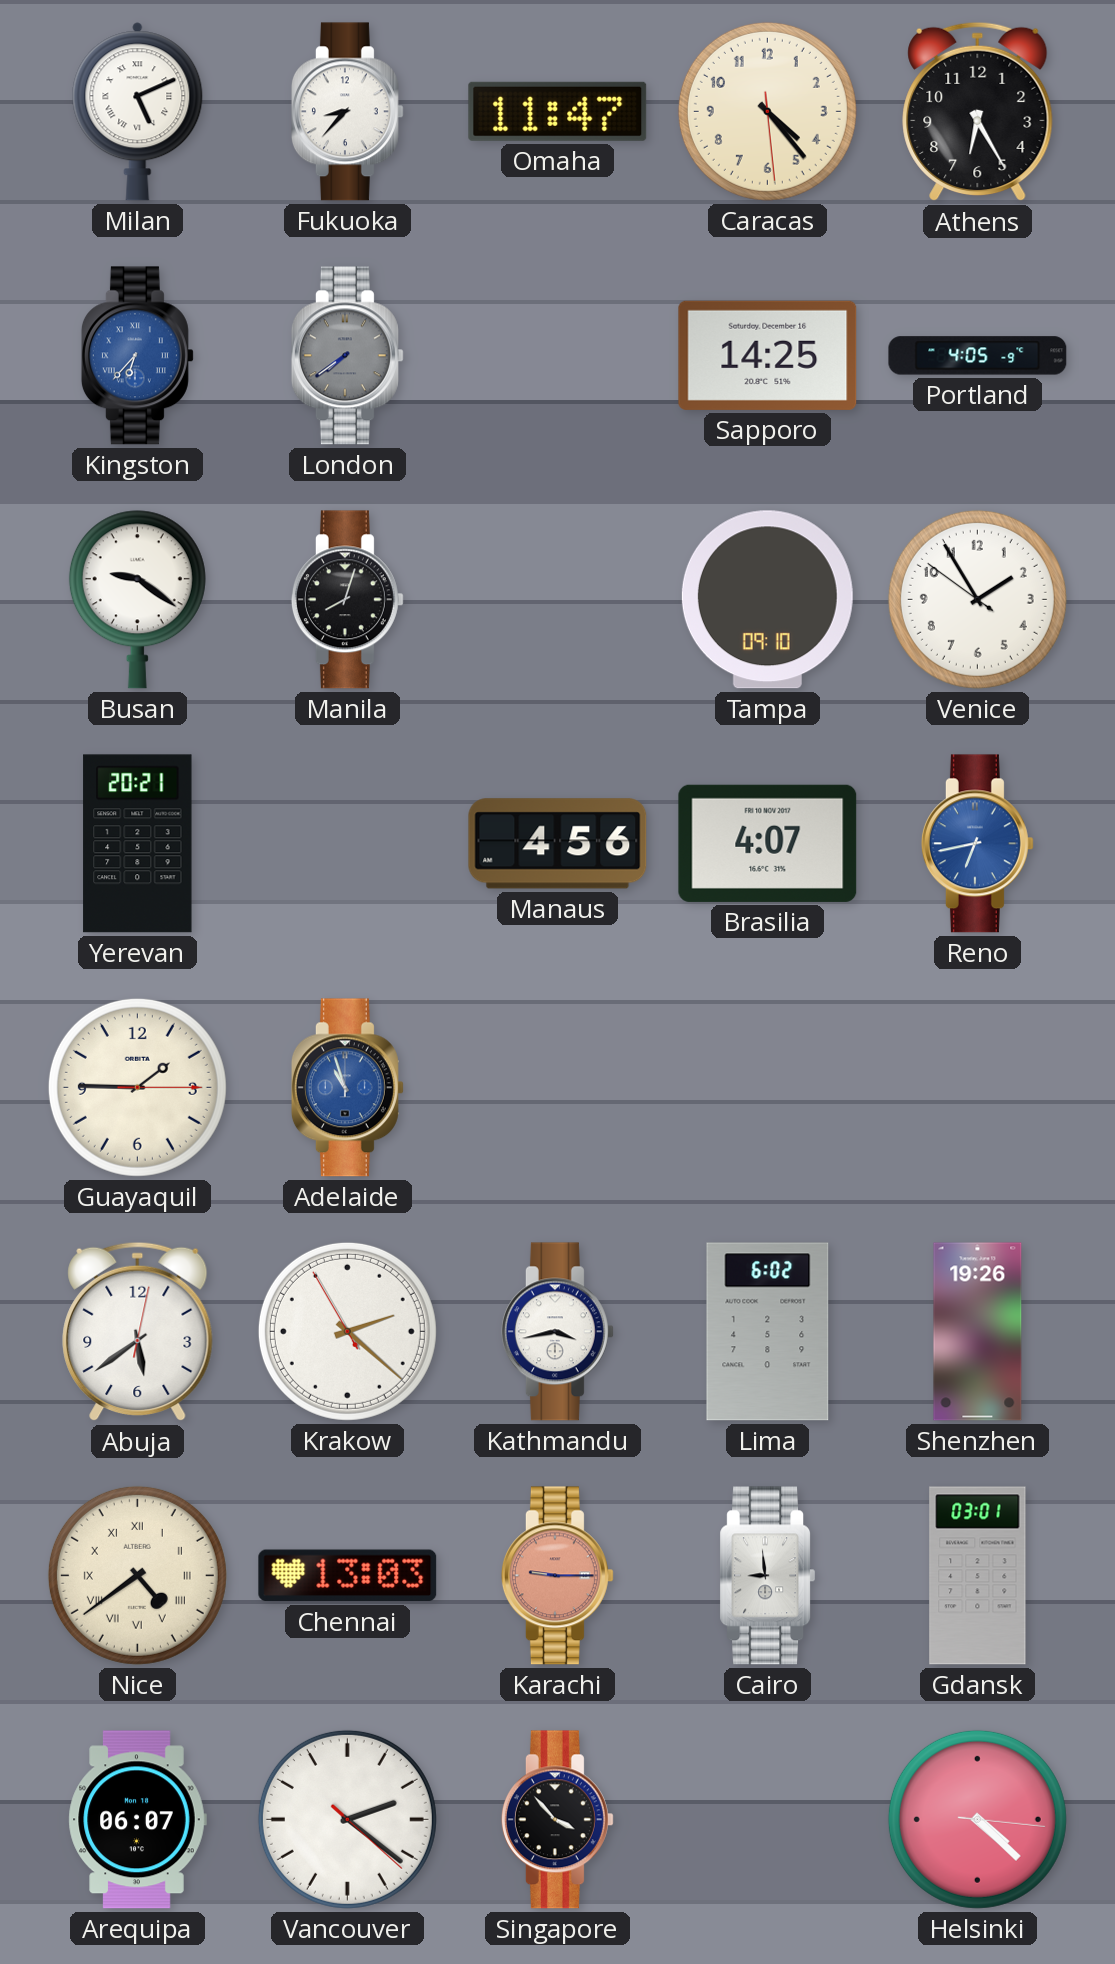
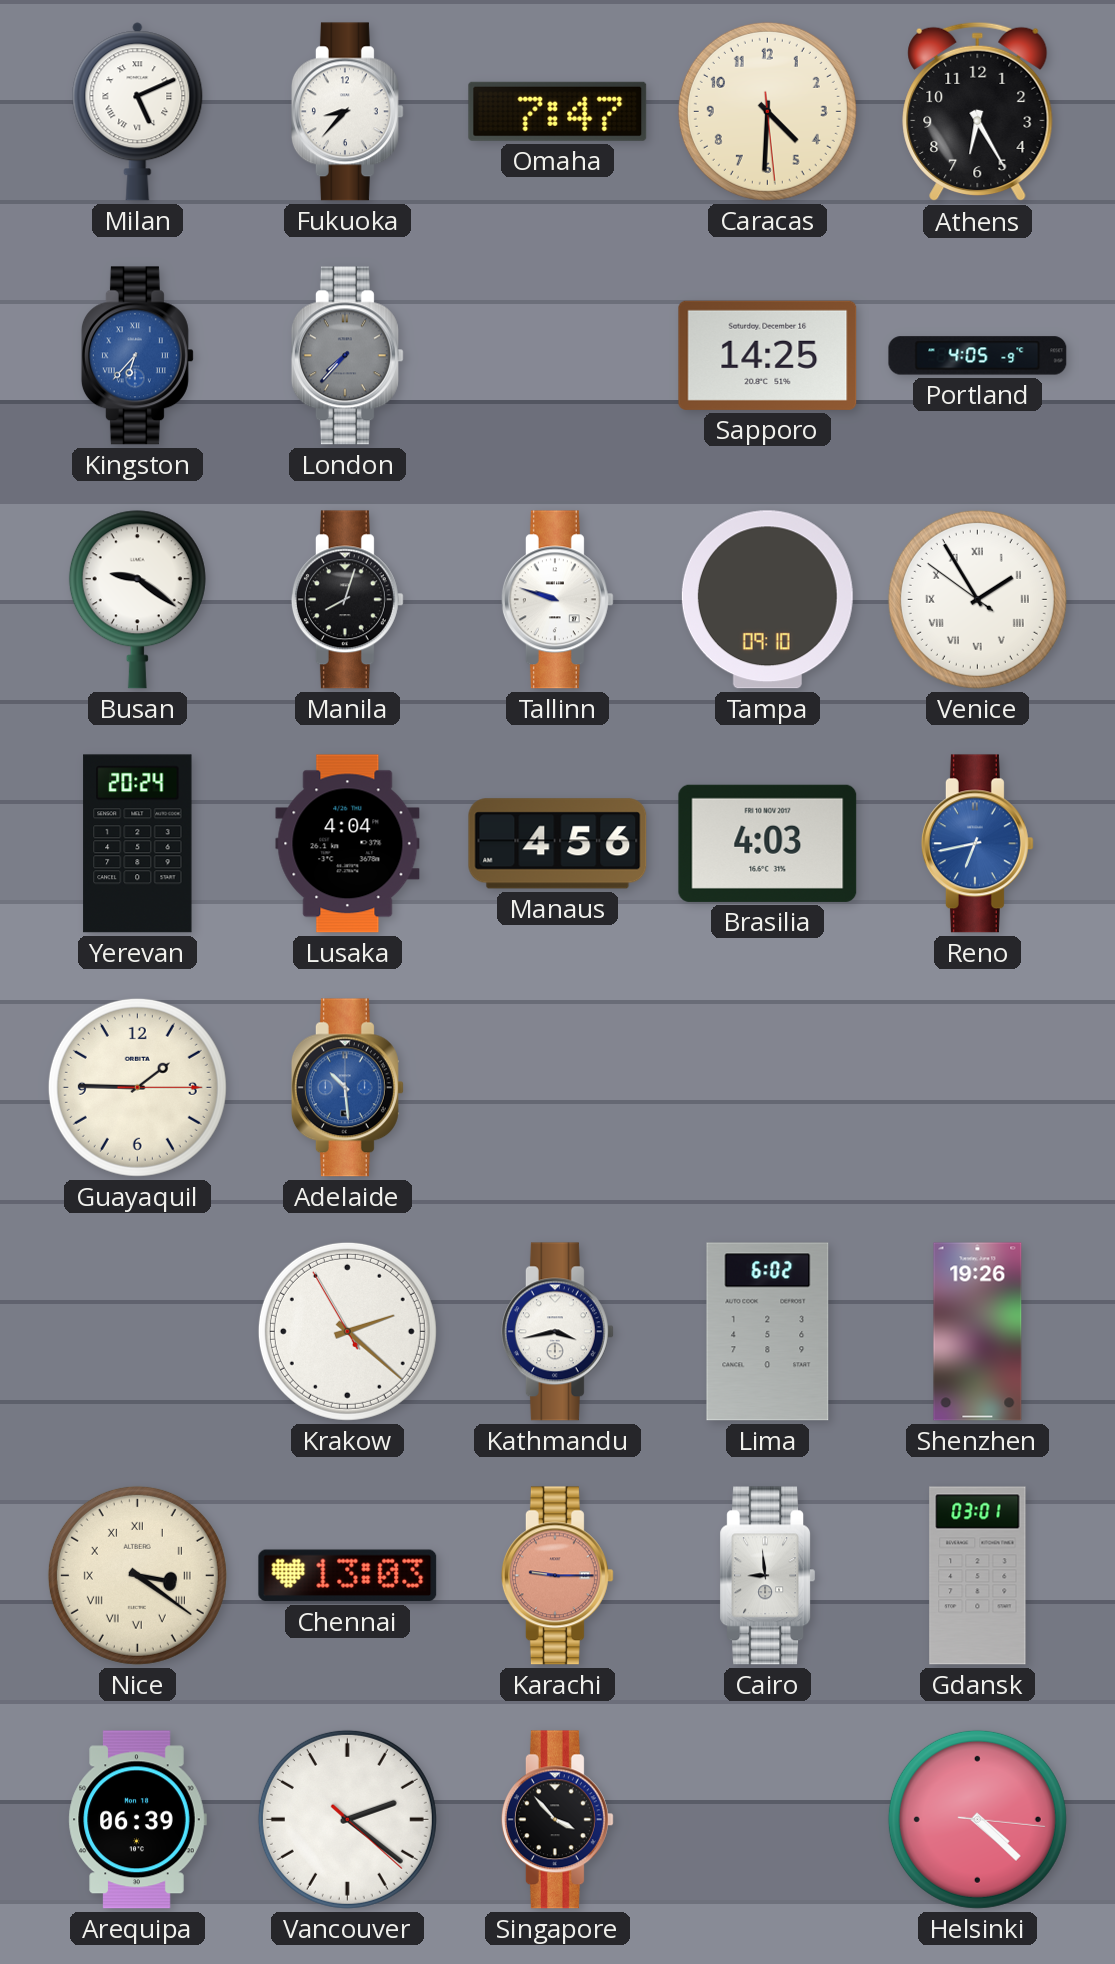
Omaha: 11:47 -> 7:47
Caracas: 4:23 -> 4:30
London: 7:39 -> 7:37
Tallinn: none -> 9:48
Venice numerals: Arabic -> Roman
Yerevan: 20:21 -> 20:24
Lusaka: none -> 4:04
Brasilia: 4:07 -> 4:03
Adelaide: 10:57 -> 10:29
Abuja: 5:39 -> none
Nice: 4:39 -> 3:21
Arequipa: 06:07 -> 06:39
